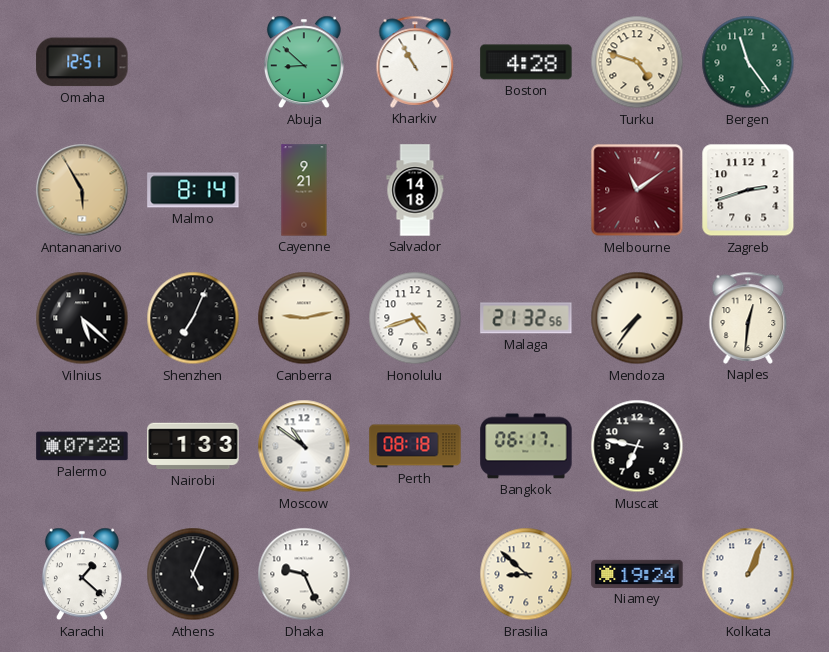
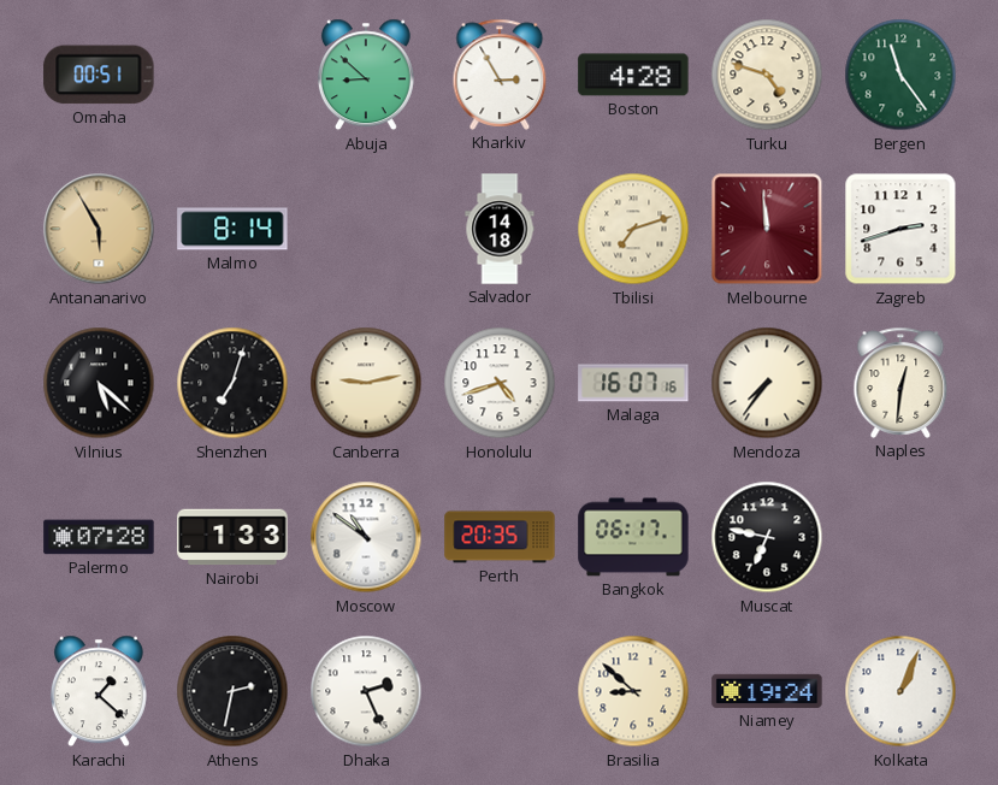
Omaha: 12:51 -> 00:51
Kharkiv: 10:55 -> 2:55
Cayenne: 9:21 -> none
Tbilisi: none -> 7:12
Melbourne: 11:09 -> 11:59
Shenzhen: 7:04 -> 7:03
Malaga: 21:32 -> 16:07
Perth: 08:18 -> 20:35
Athens: 5:04 -> 2:32
Dhaka: 9:26 -> 2:26
